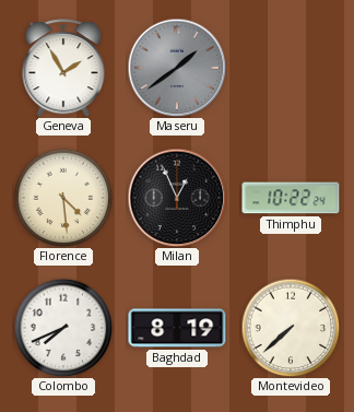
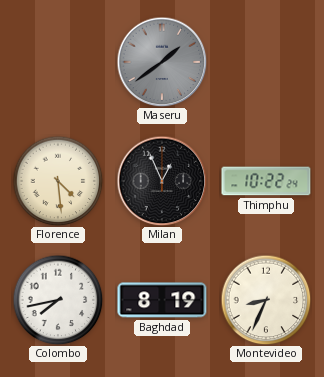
Geneva: 1:55 -> none
Colombo: 7:41 -> 7:43
Montevideo: 7:38 -> 8:34
